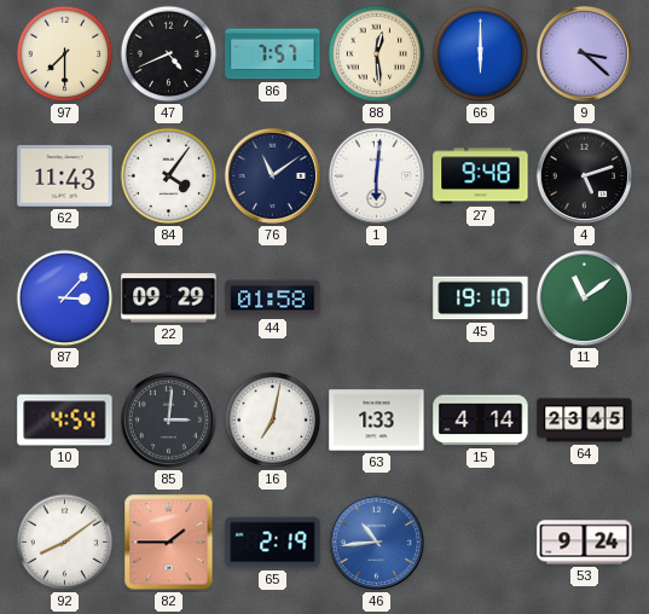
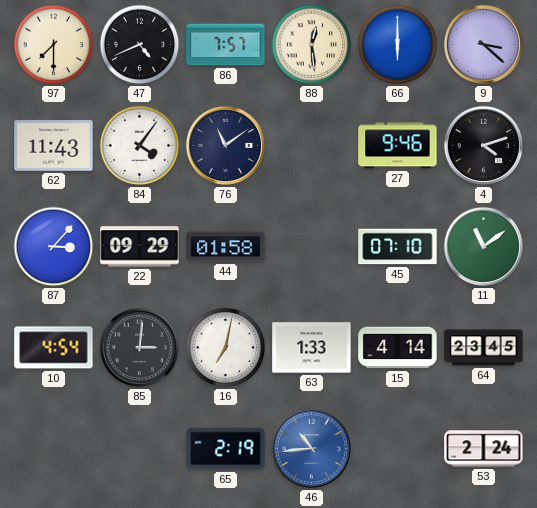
1: 6:01 -> none
27: 9:48 -> 9:46
4: 5:12 -> 4:12
45: 19:10 -> 07:10
92: 8:09 -> none
82: 1:45 -> none
53: 9:24 -> 2:24
